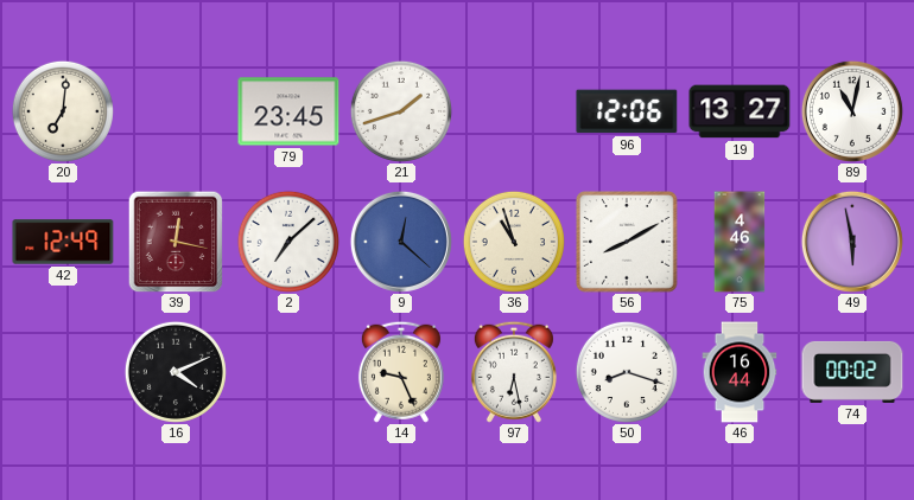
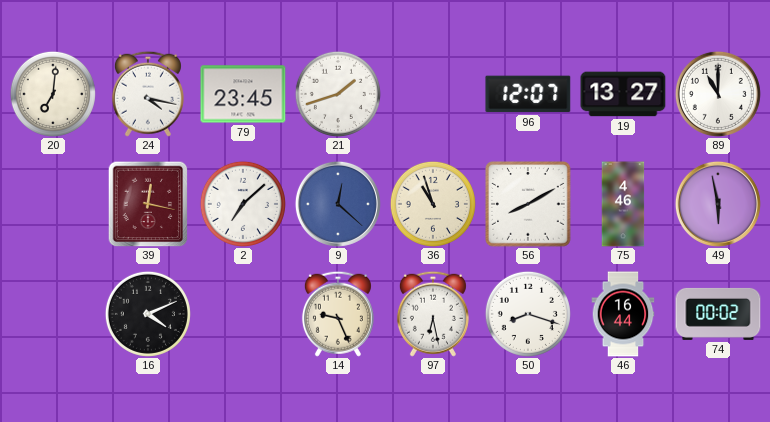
24: none -> 4:17
96: 12:06 -> 12:07
89: 11:02 -> 11:00
42: 12:49 -> none
